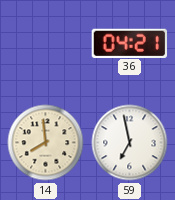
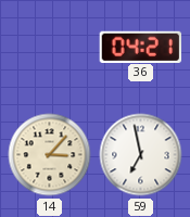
14: 7:59 -> 3:07
